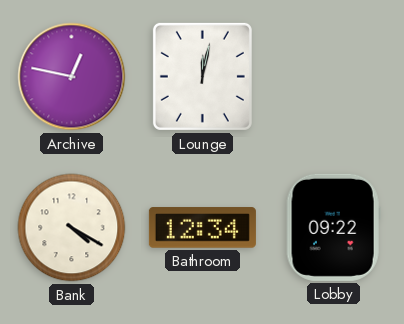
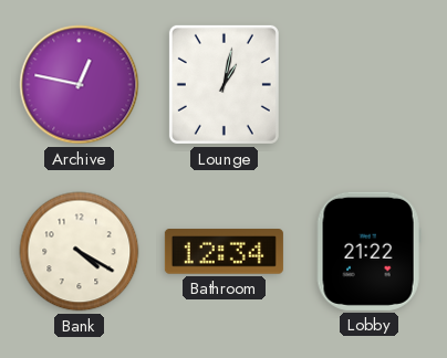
Lounge: 12:02 -> 1:02
Lobby: 09:22 -> 21:22
